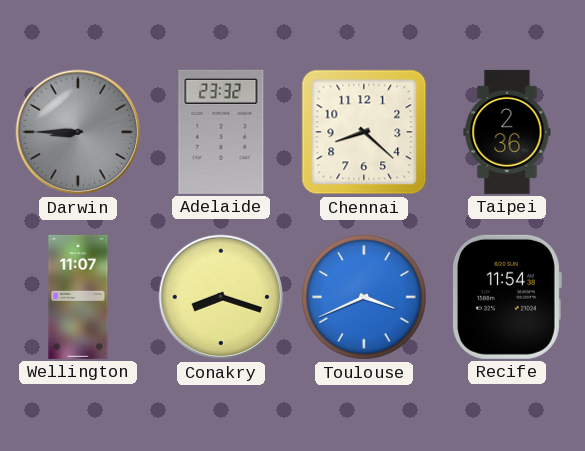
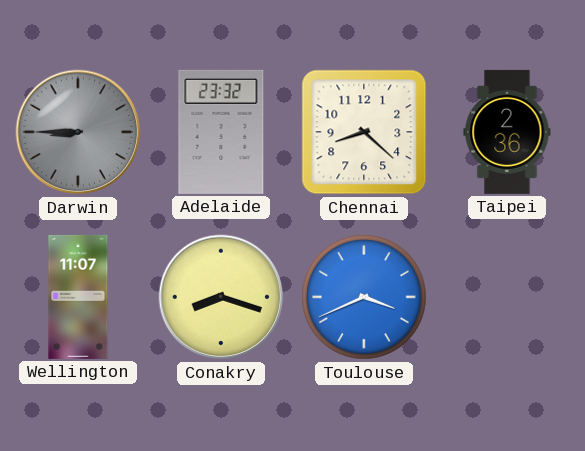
Recife: 11:54 -> none
